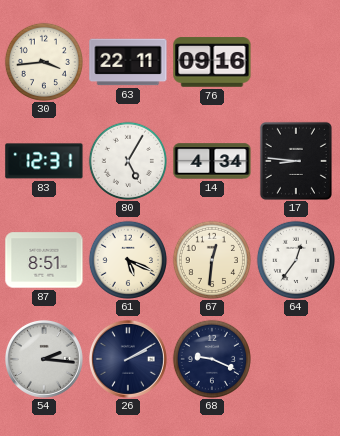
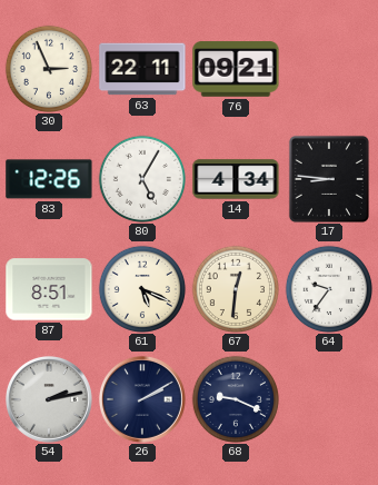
30: 3:44 -> 2:56
76: 09:16 -> 09:21
83: 12:31 -> 12:26
64: 12:36 -> 9:36
54: 2:16 -> 2:13
